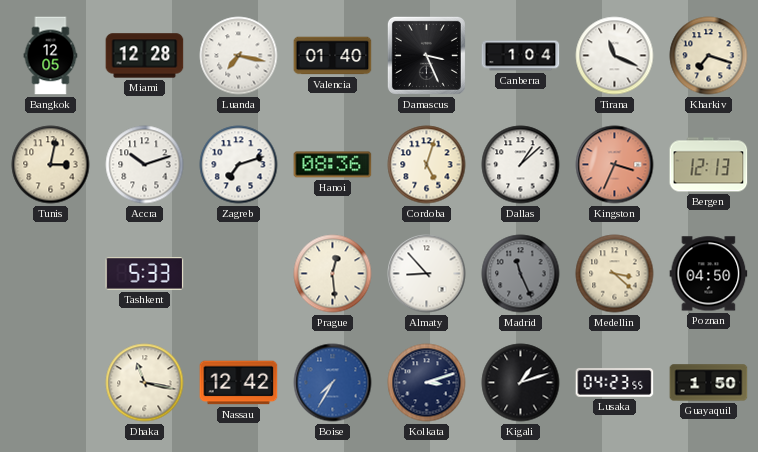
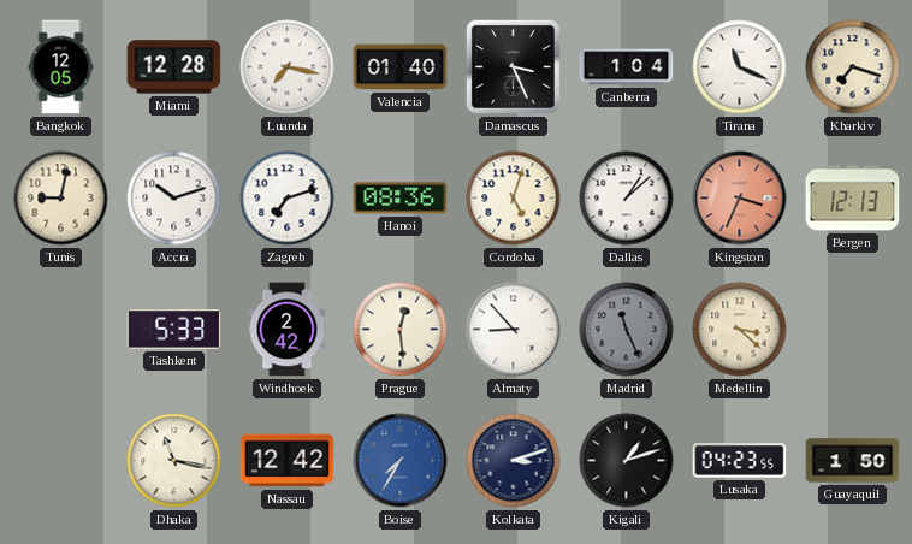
Tunis: 3:02 -> 9:02
Windhoek: none -> 2:42
Poznan: 04:50 -> none
